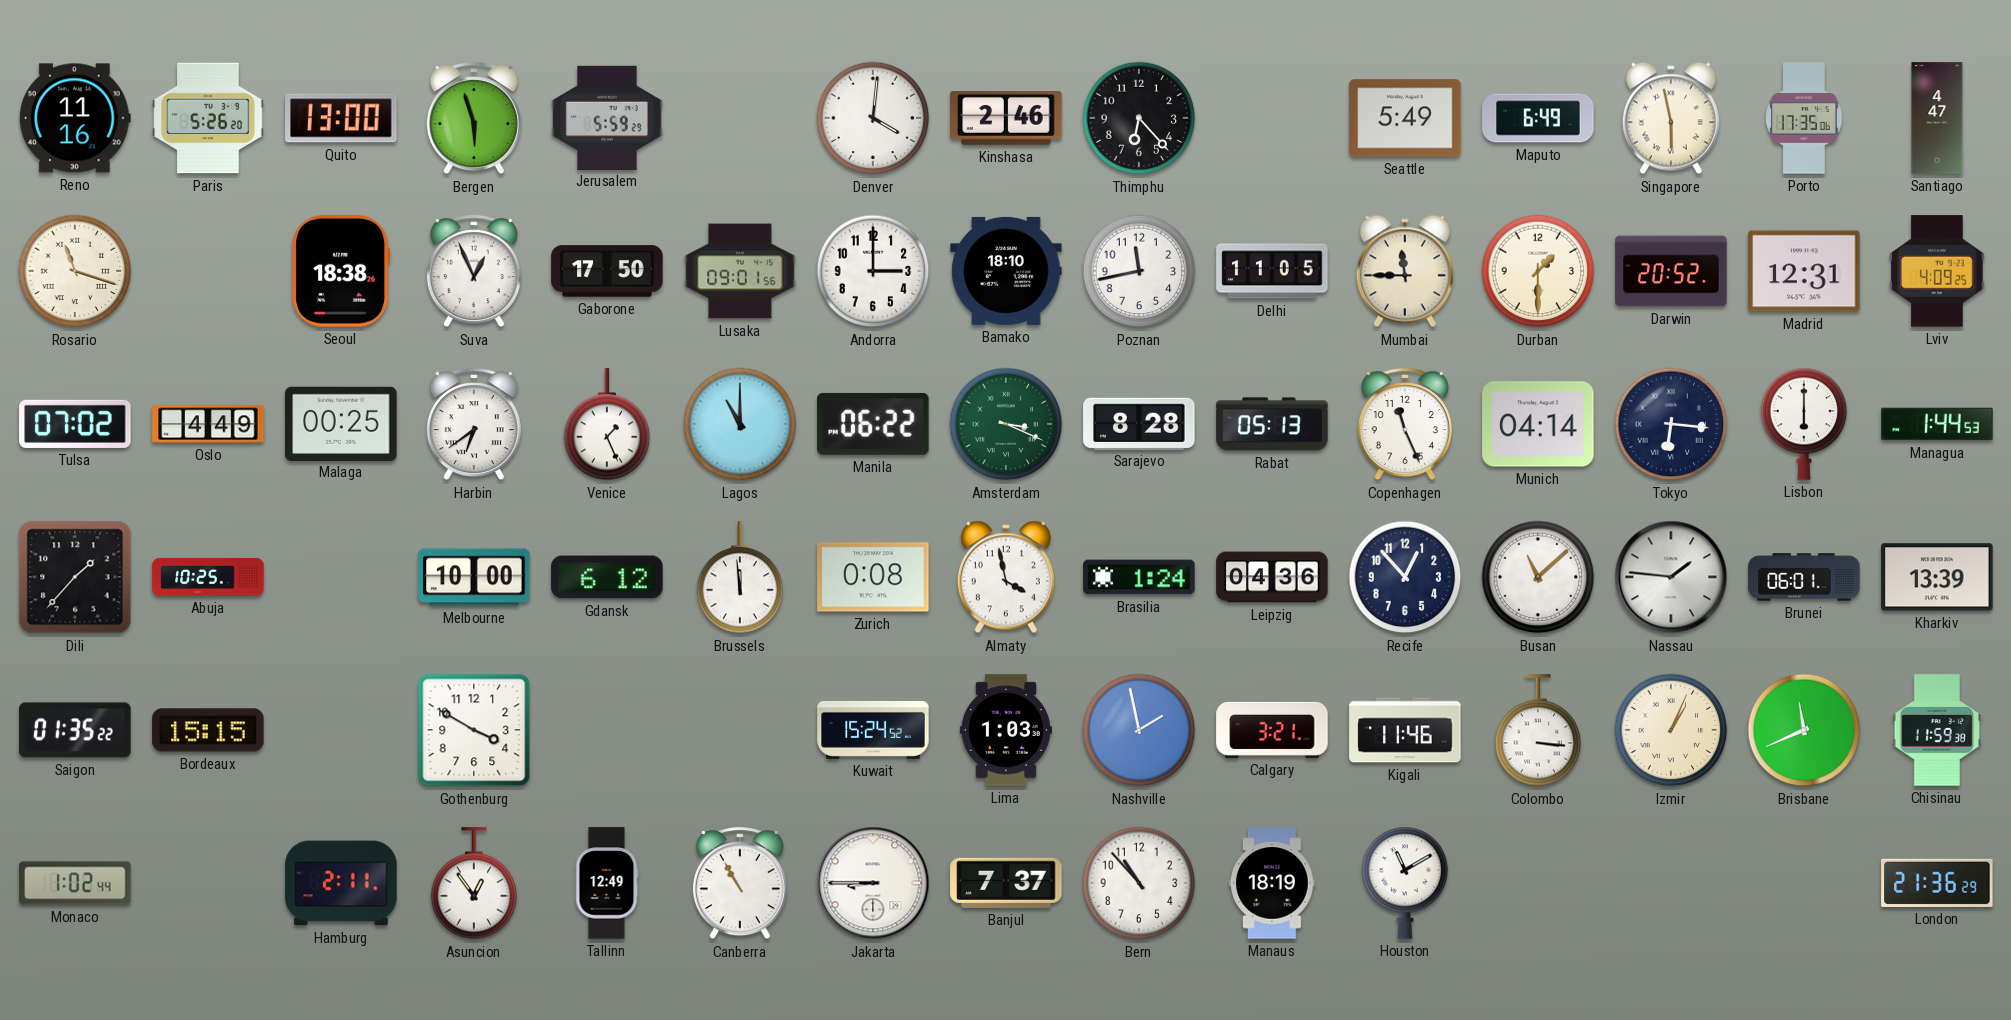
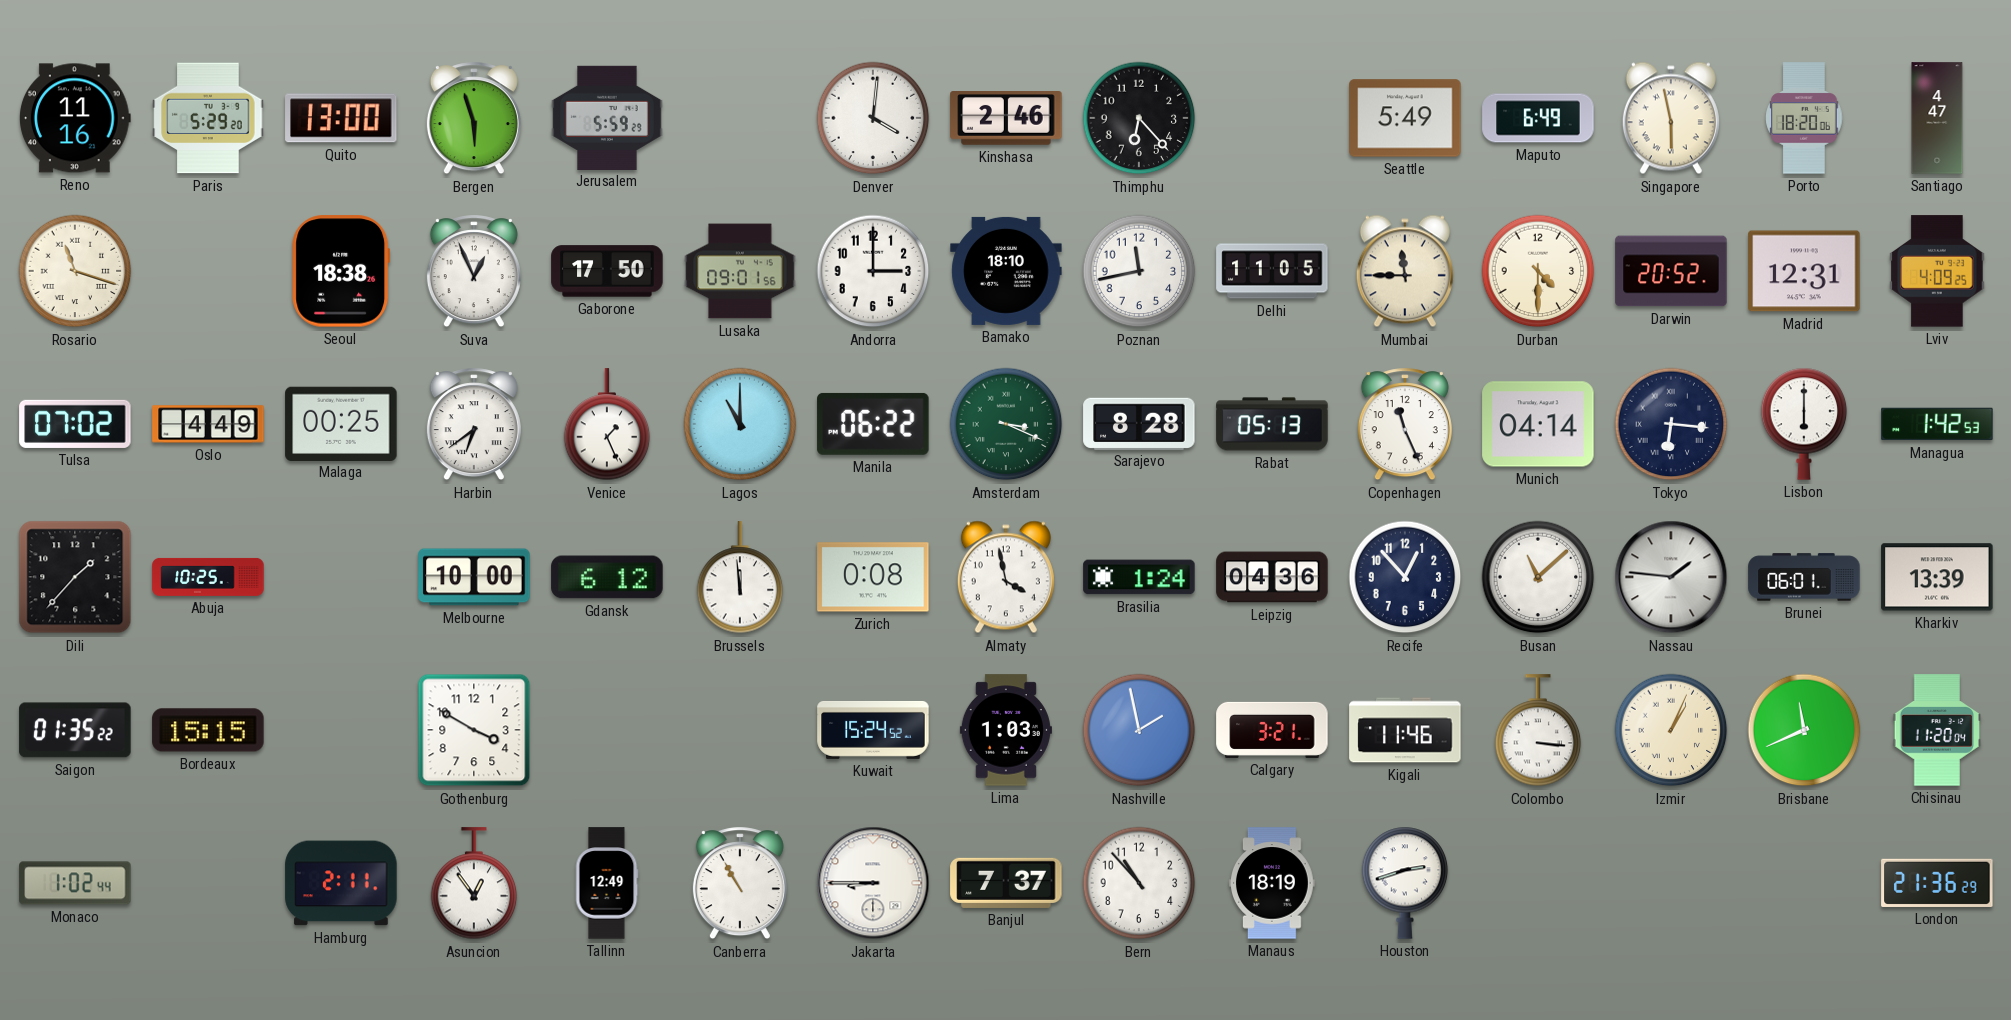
Paris: 5:26 -> 5:29
Porto: 17:35 -> 18:20
Durban: 1:30 -> 4:30
Managua: 1:44 -> 1:42
Chisinau: 11:59 -> 11:20
Houston: 11:10 -> 2:42
